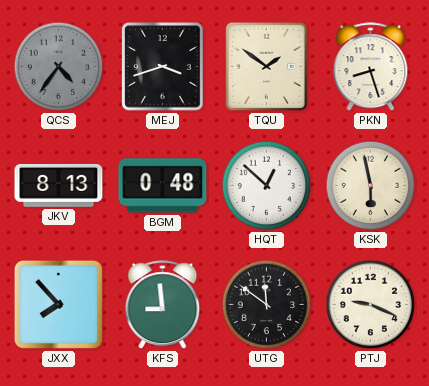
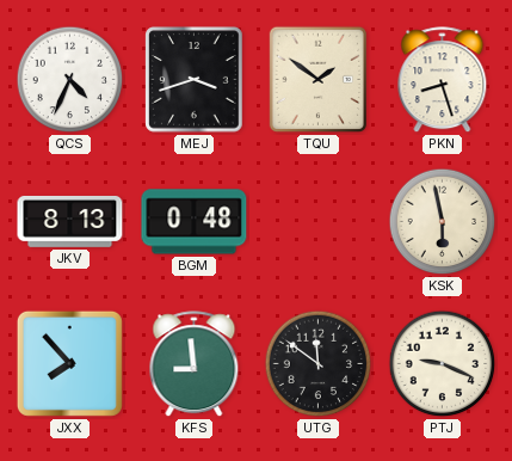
QCS: 4:36 -> 4:34
QCS dial: grey -> white
HQT: 12:52 -> none
